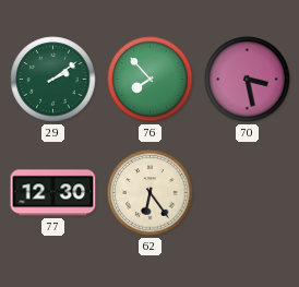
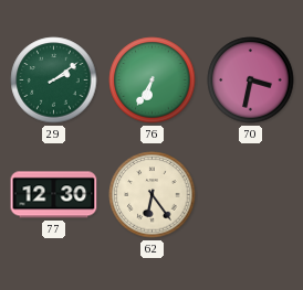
76: 7:53 -> 6:35
70: 3:28 -> 3:32
